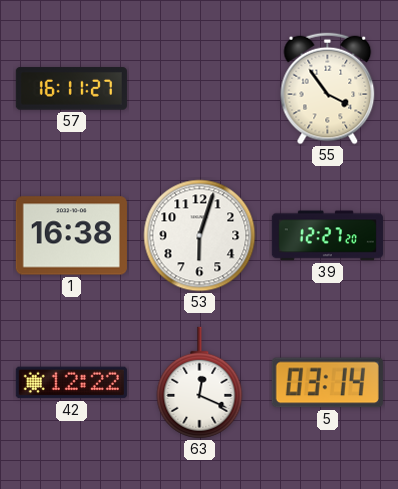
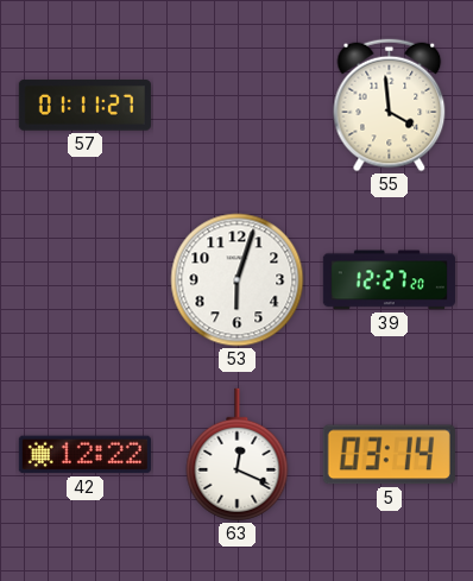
57: 16:11 -> 01:11
55: 3:54 -> 3:59
1: 16:38 -> none
